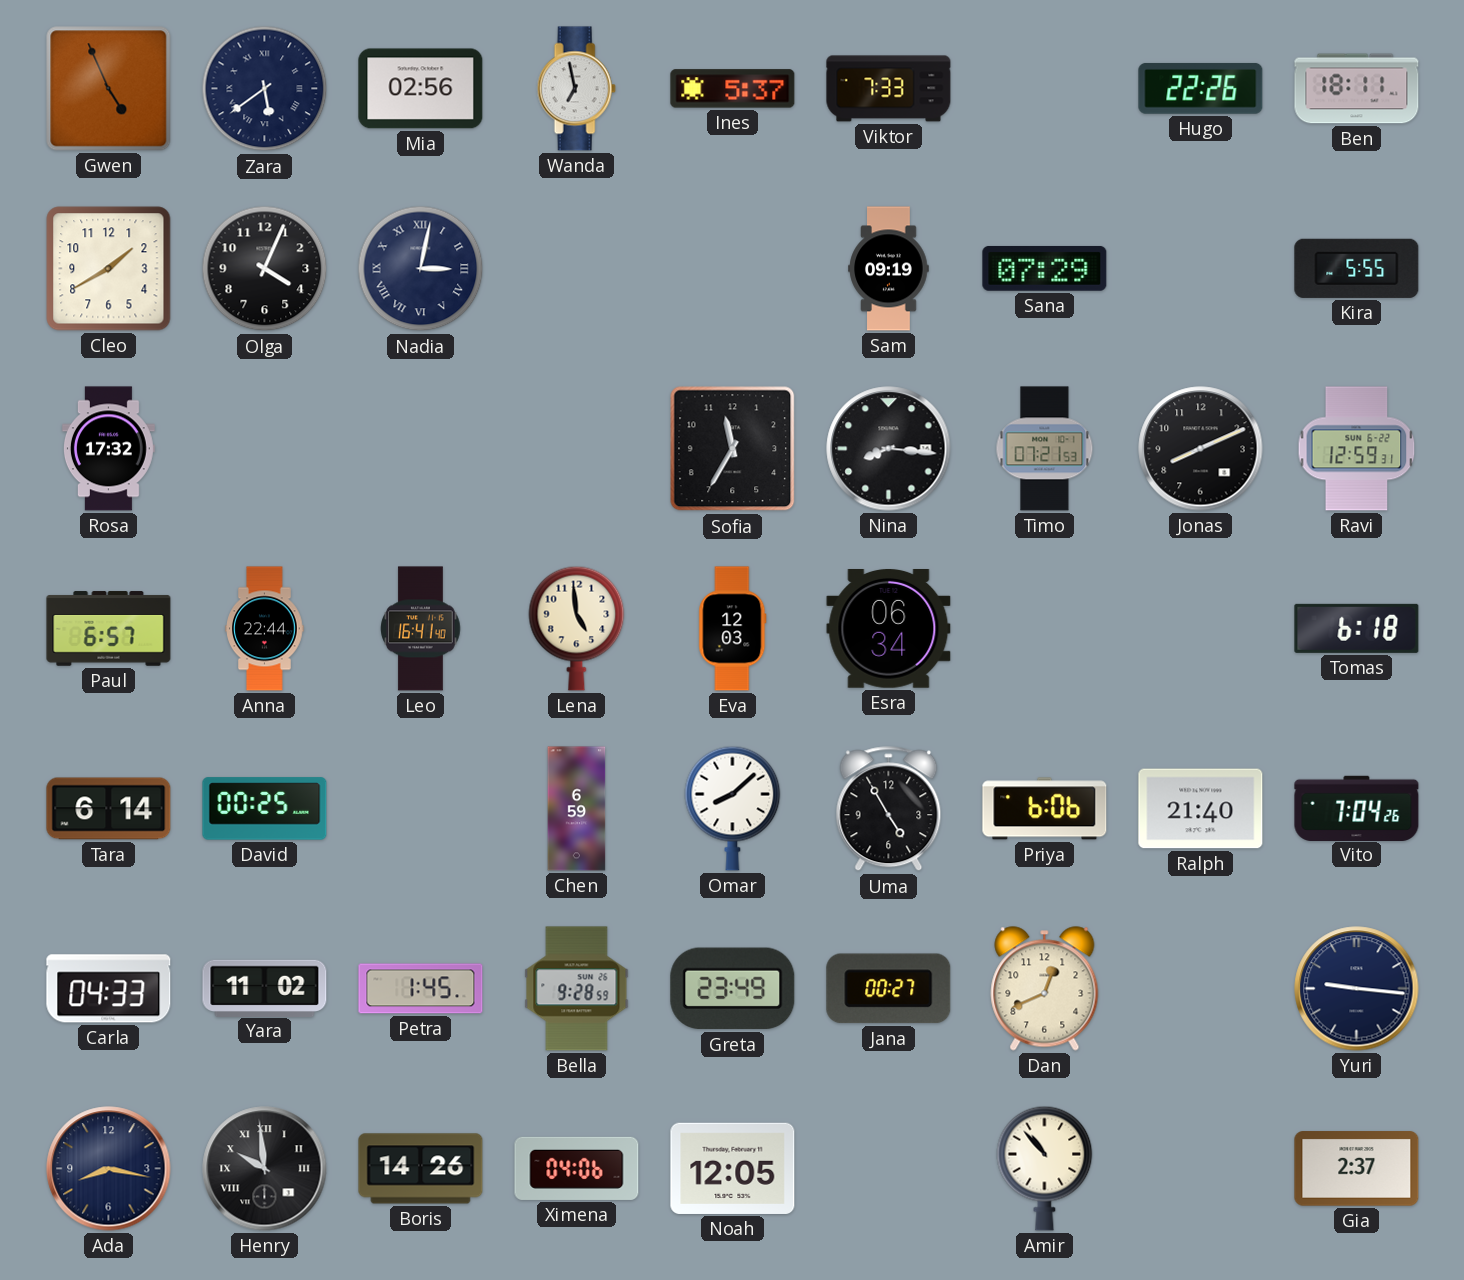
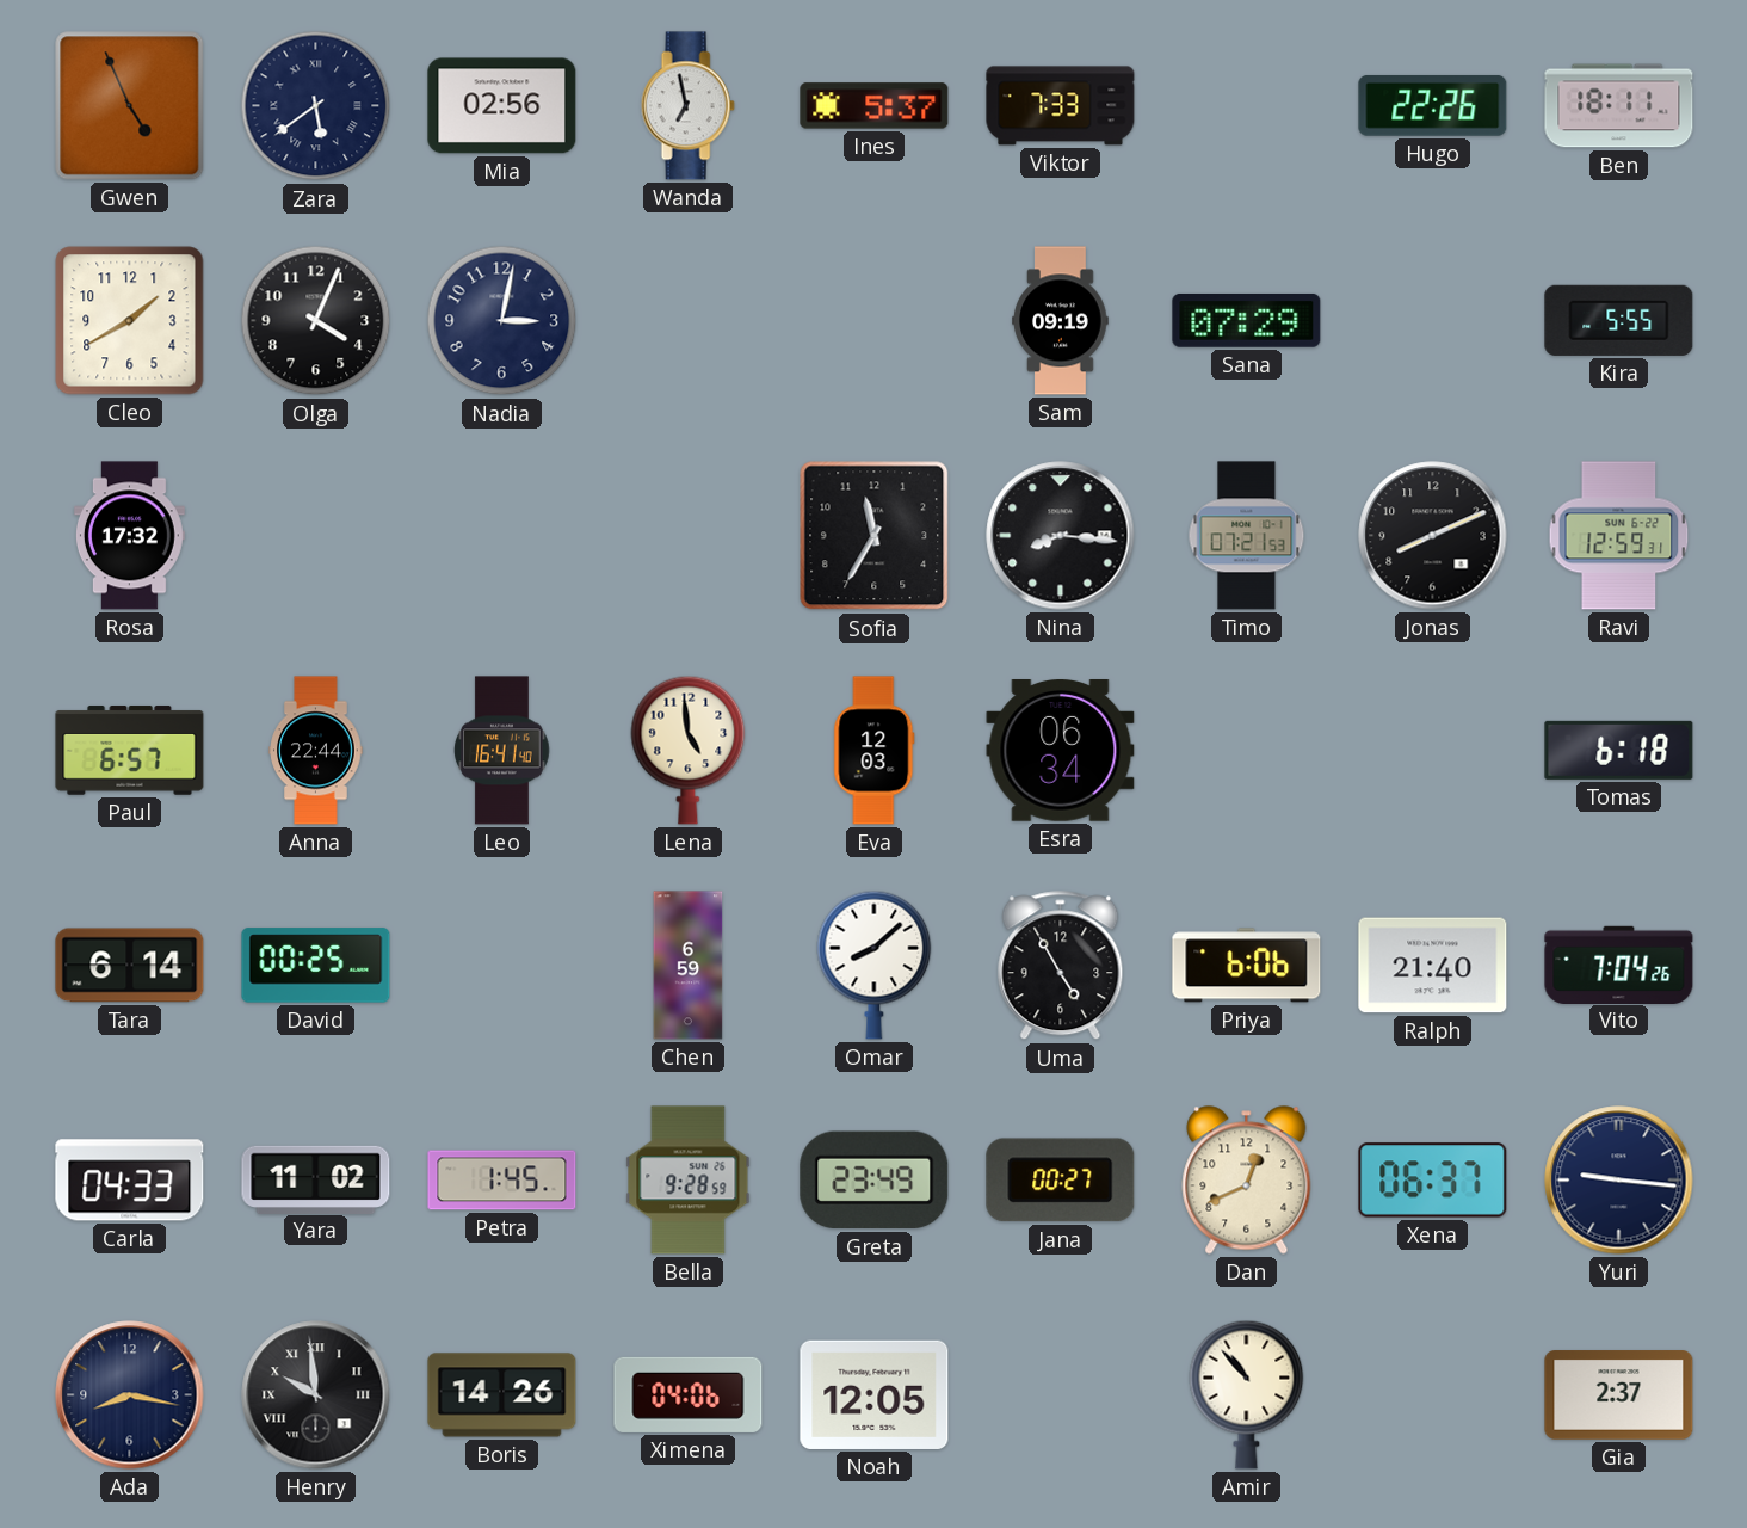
Nadia numerals: Roman -> Arabic
Xena: none -> 06:37
